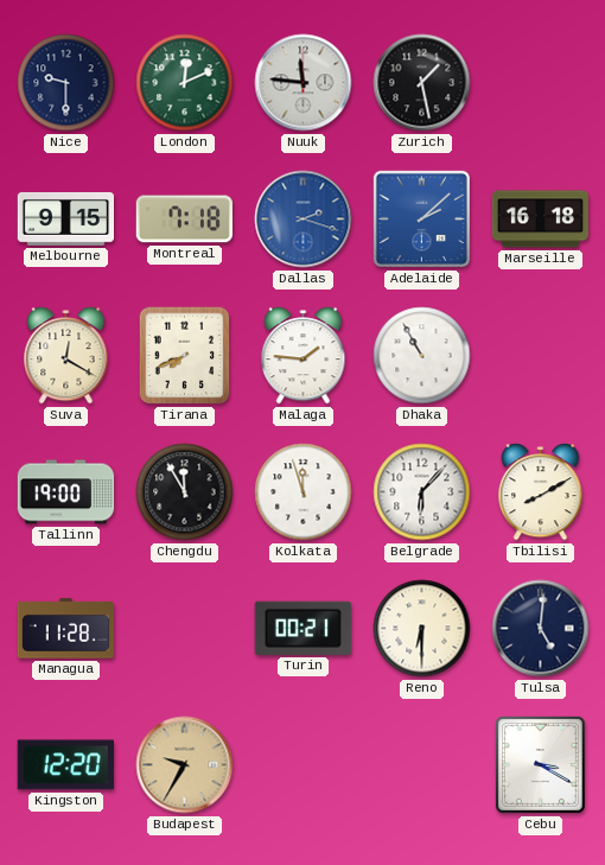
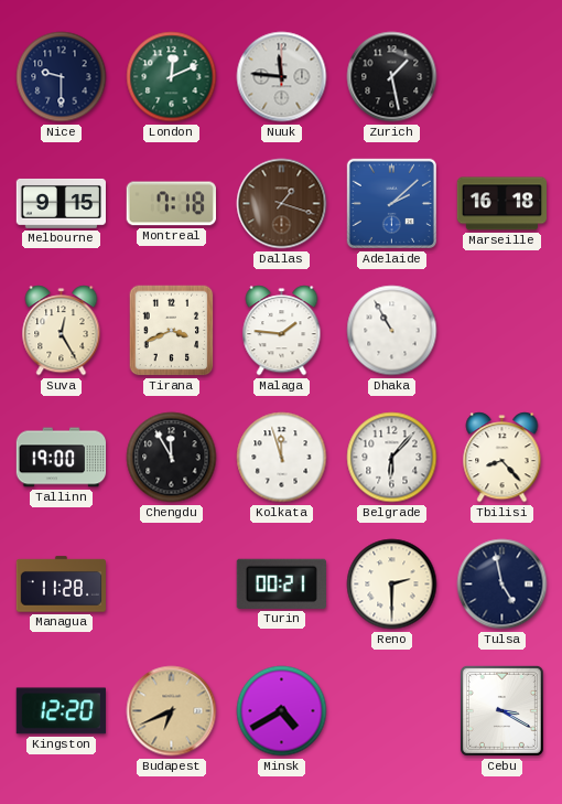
Dallas: 2:18 -> 1:18
Dallas dial: blue -> brown
Suva: 12:20 -> 12:25
Tirana: 7:41 -> 3:41
Tbilisi: 8:10 -> 8:23
Reno: 6:30 -> 2:30
Tulsa: 5:01 -> 4:58
Budapest: 9:35 -> 6:41
Minsk: none -> 4:40
